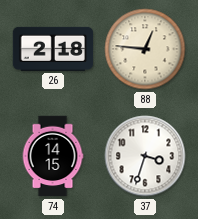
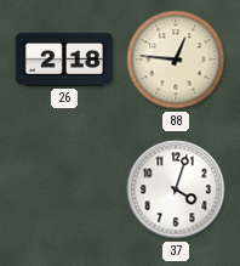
74: 14:15 -> none
37: 3:33 -> 4:03
